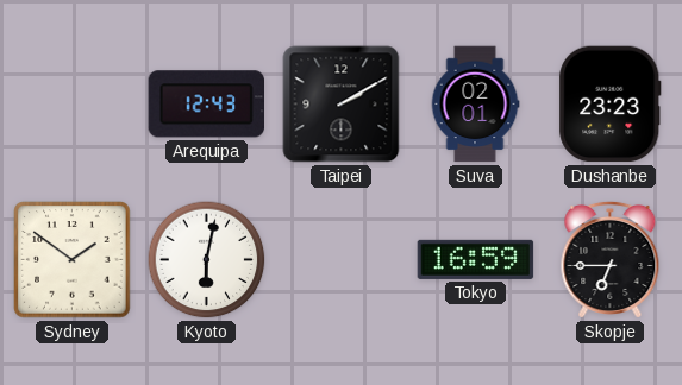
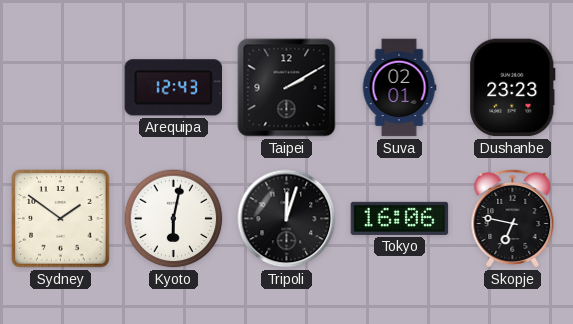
Tripoli: none -> 12:03
Tokyo: 16:59 -> 16:06
Skopje: 6:45 -> 6:47
